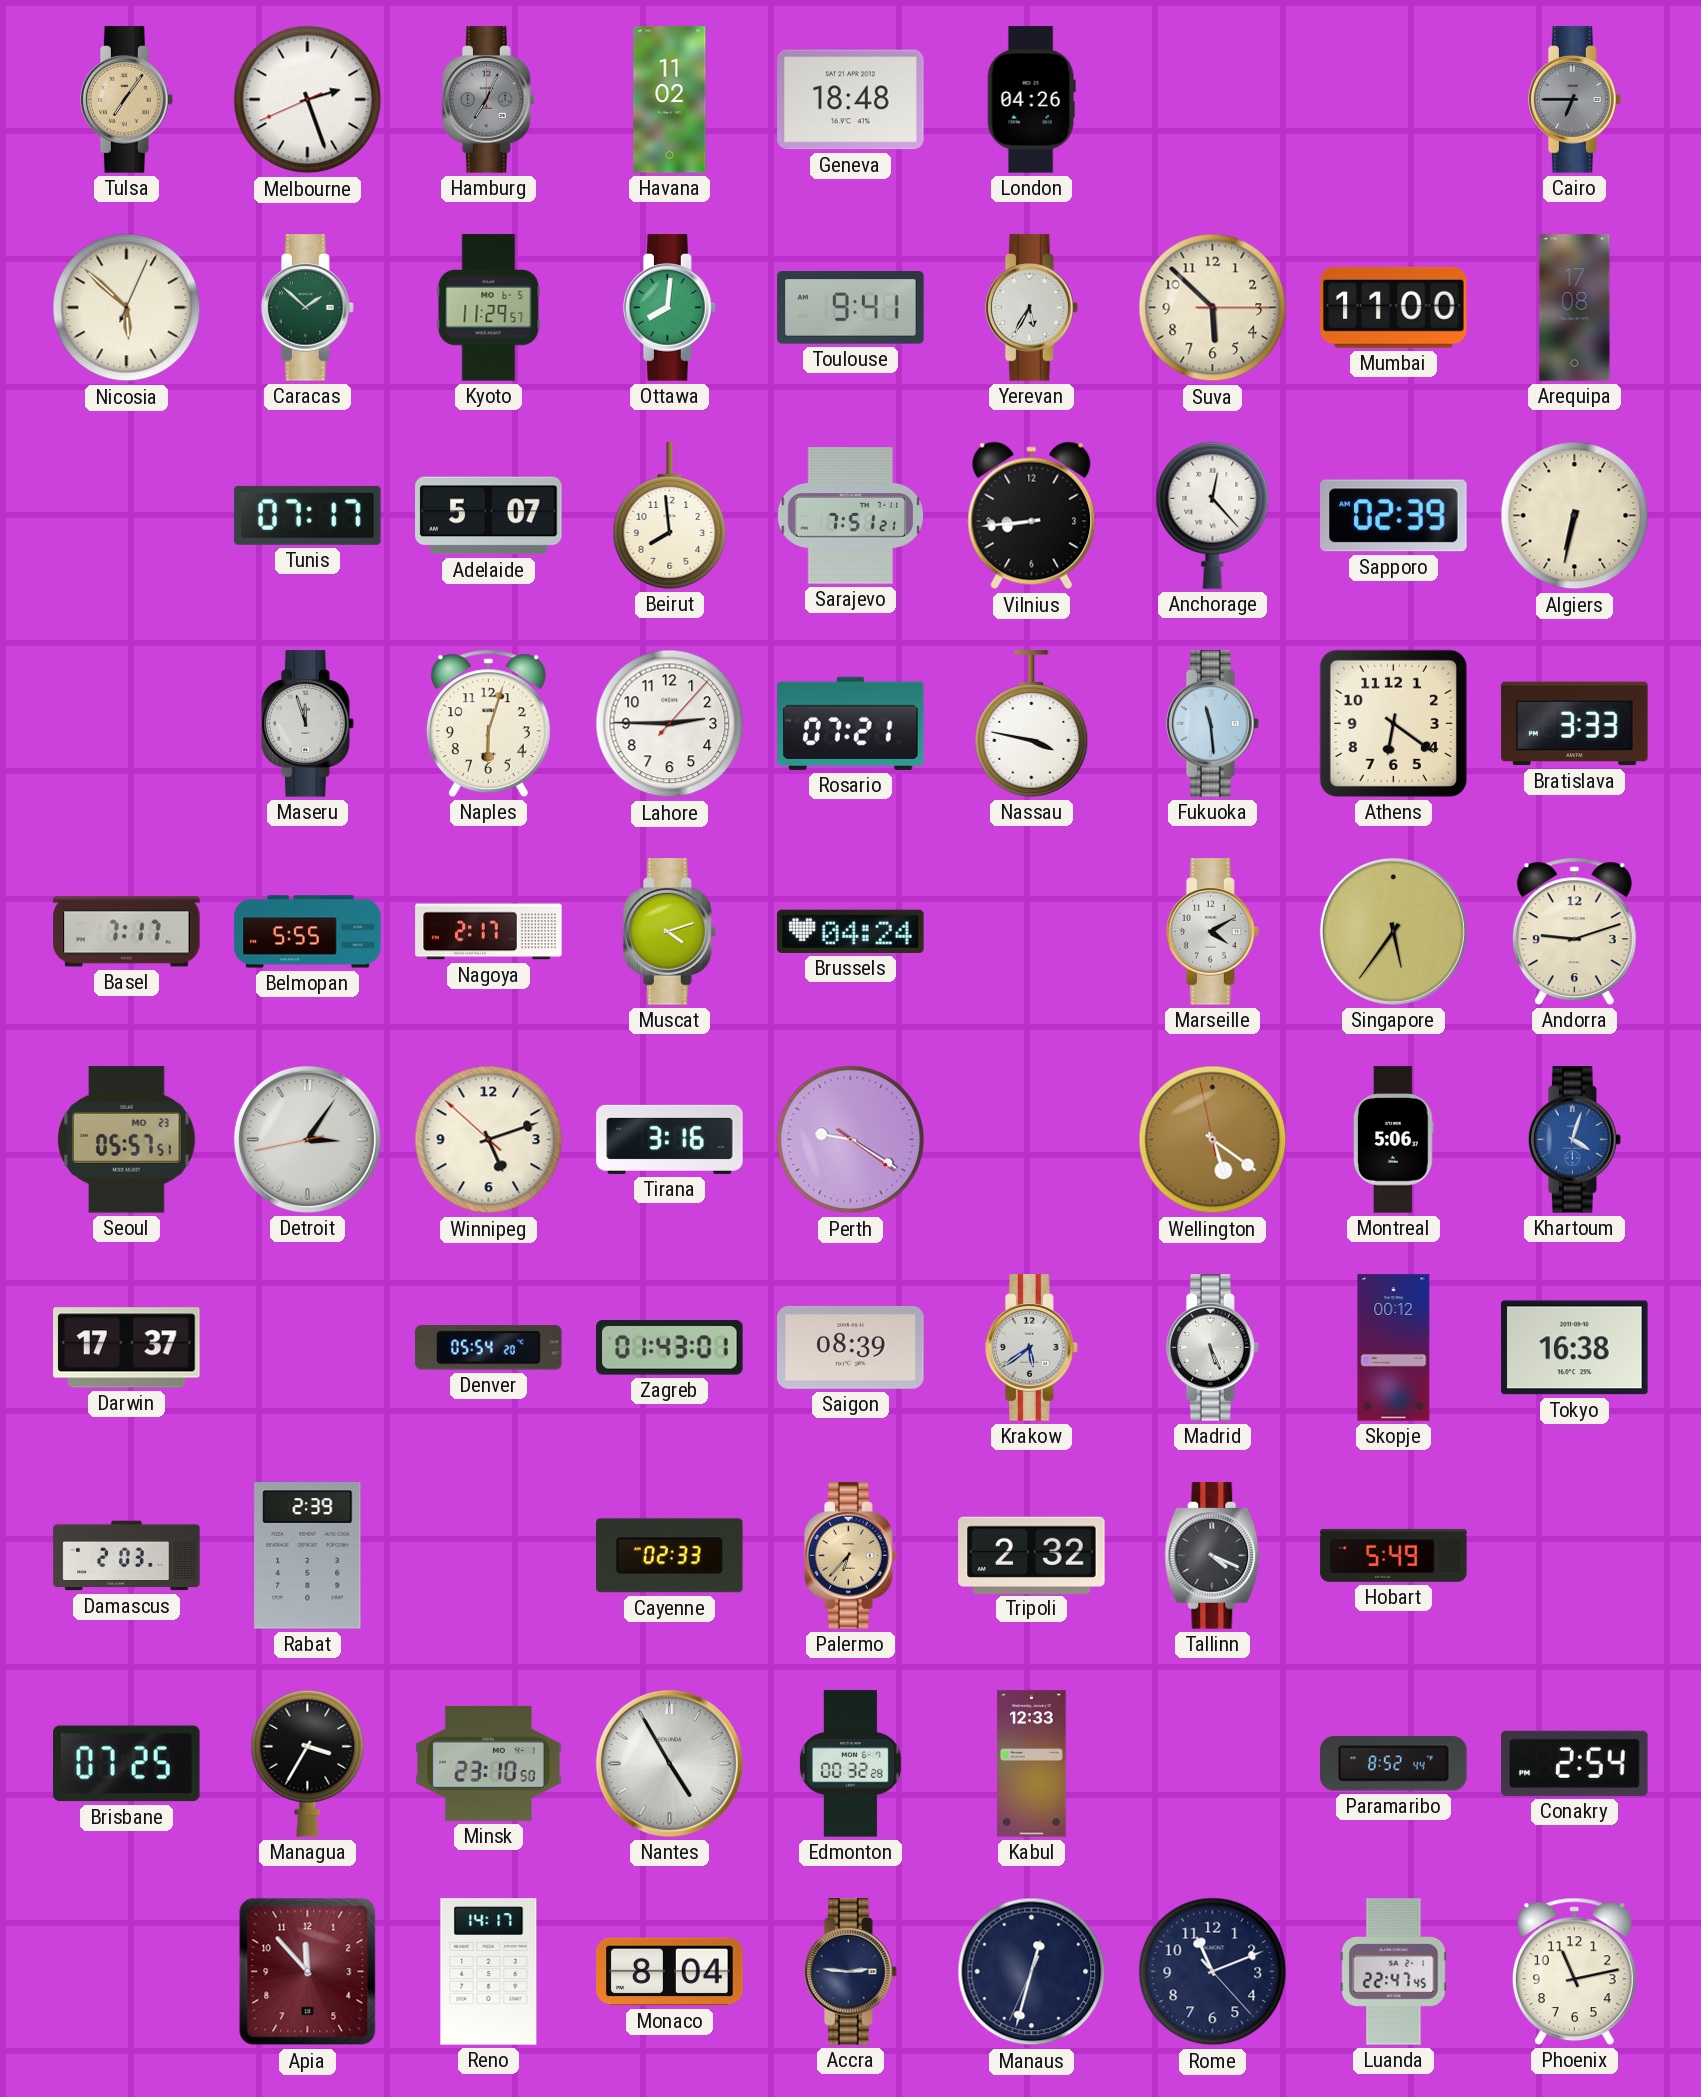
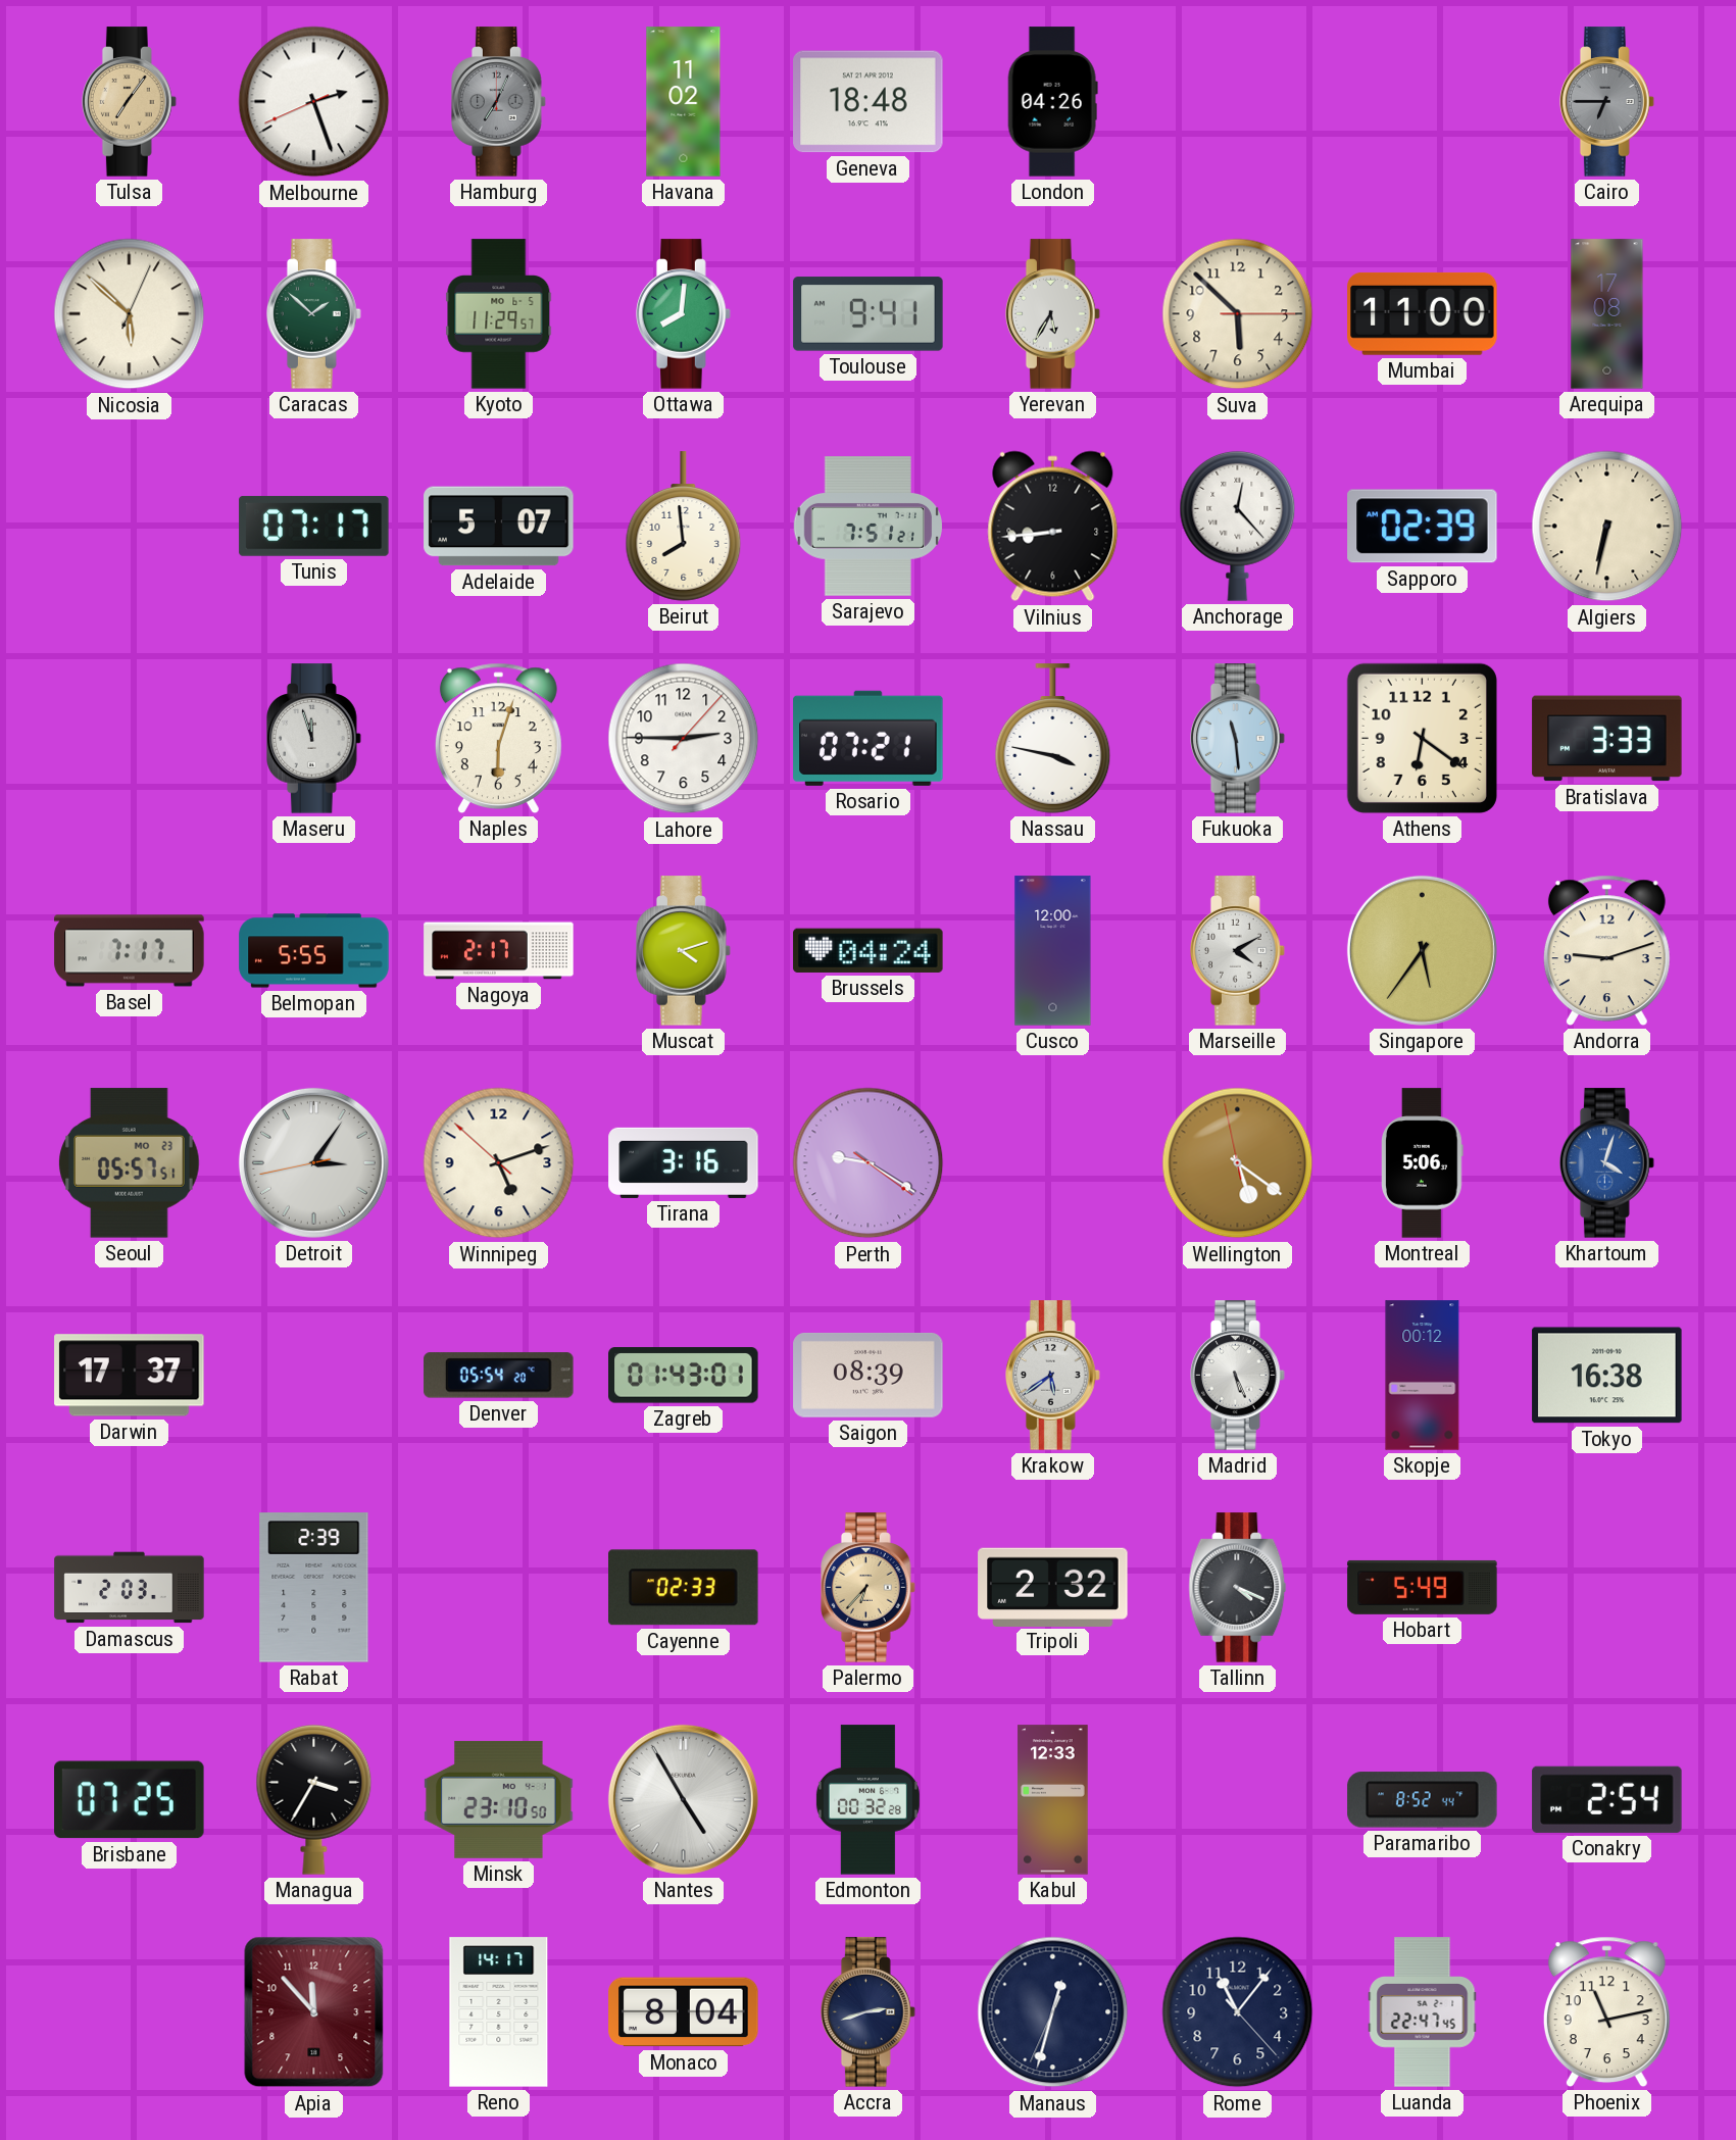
Cusco: none -> 12:00
Accra: 2:46 -> 2:42
Rome: 11:11 -> 11:06
